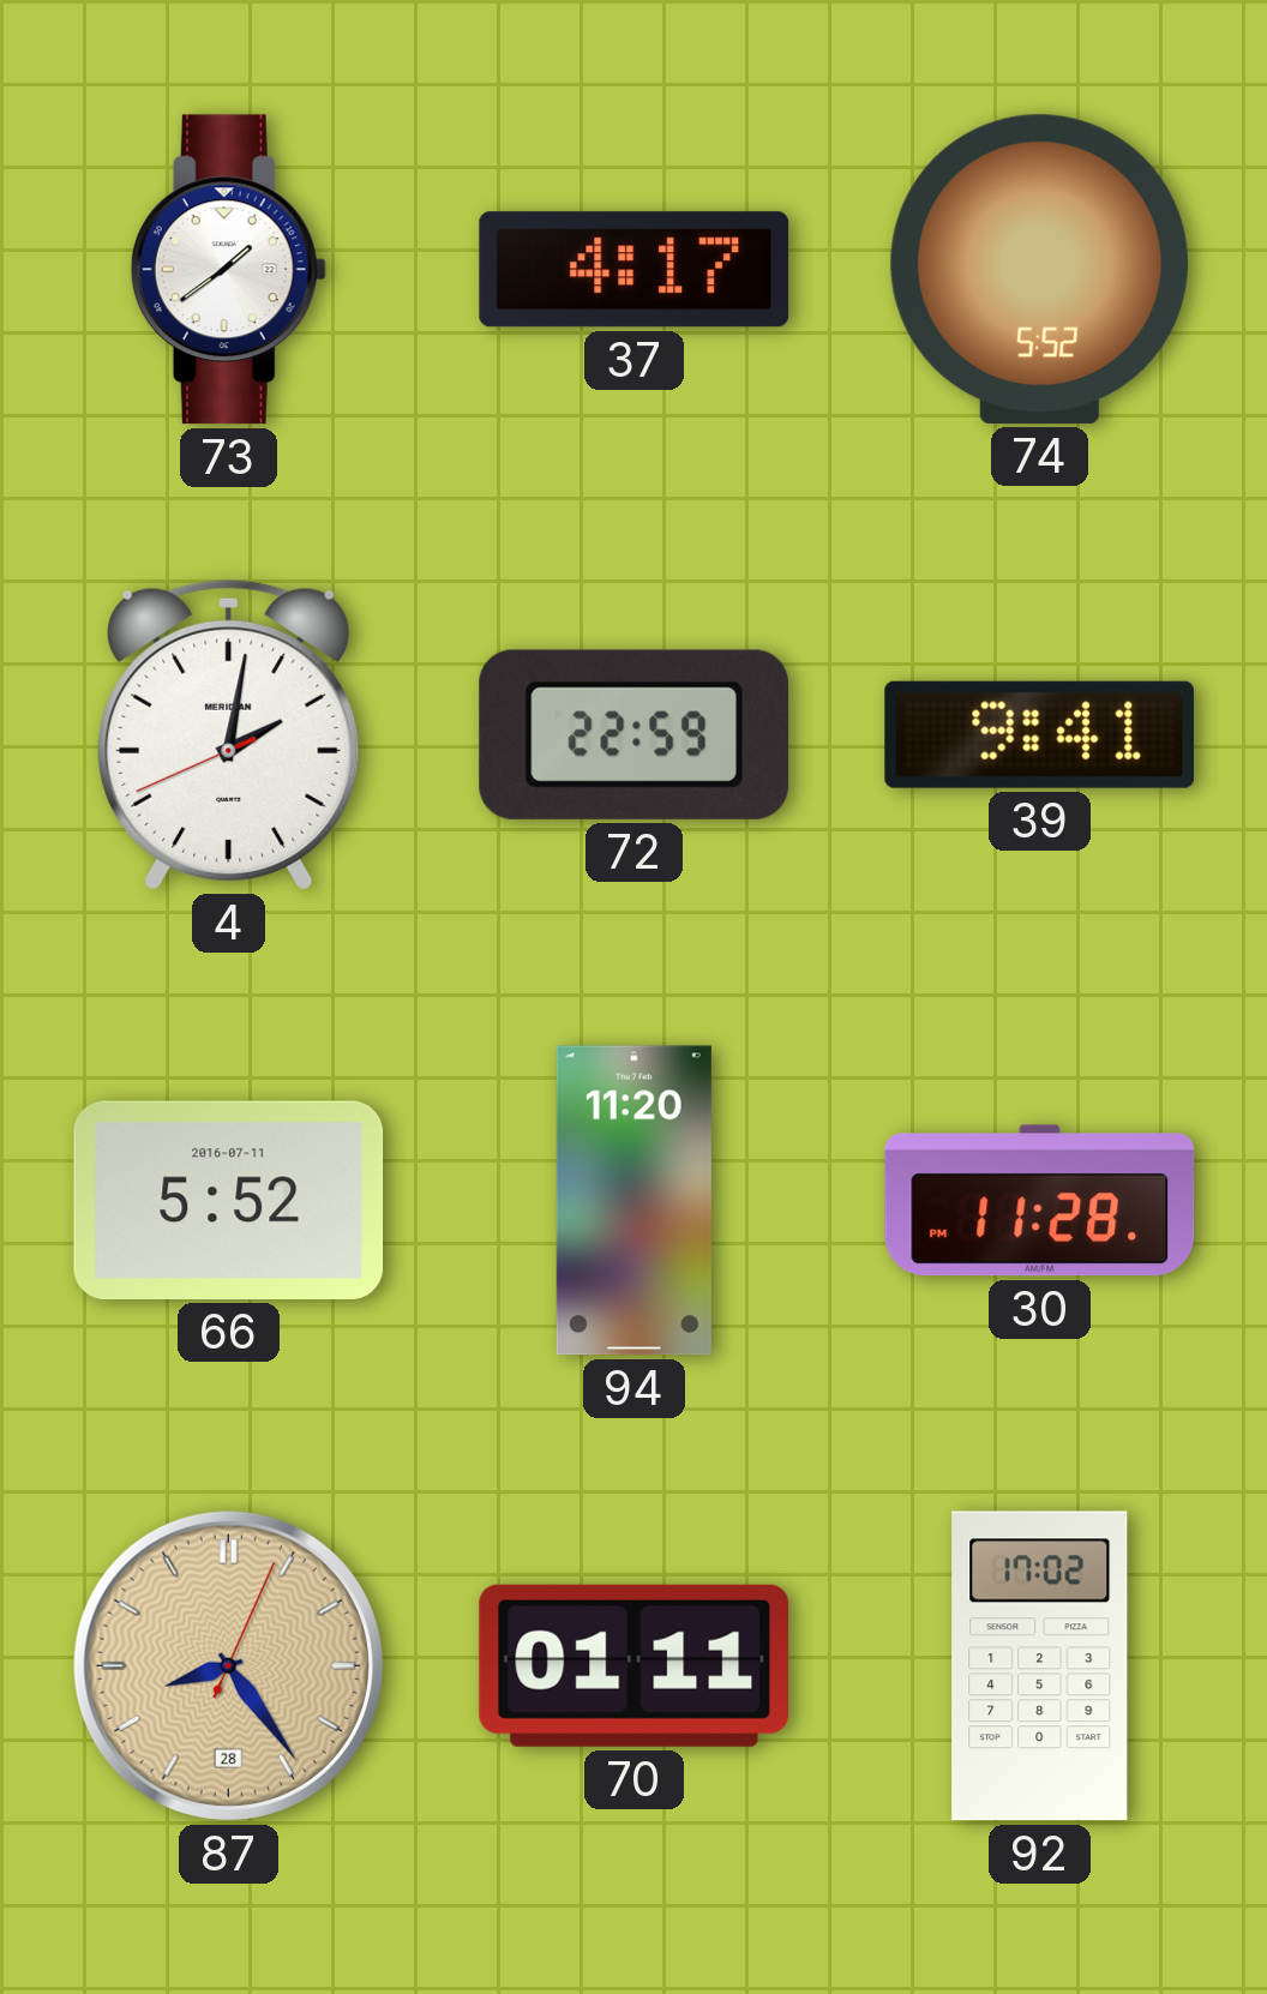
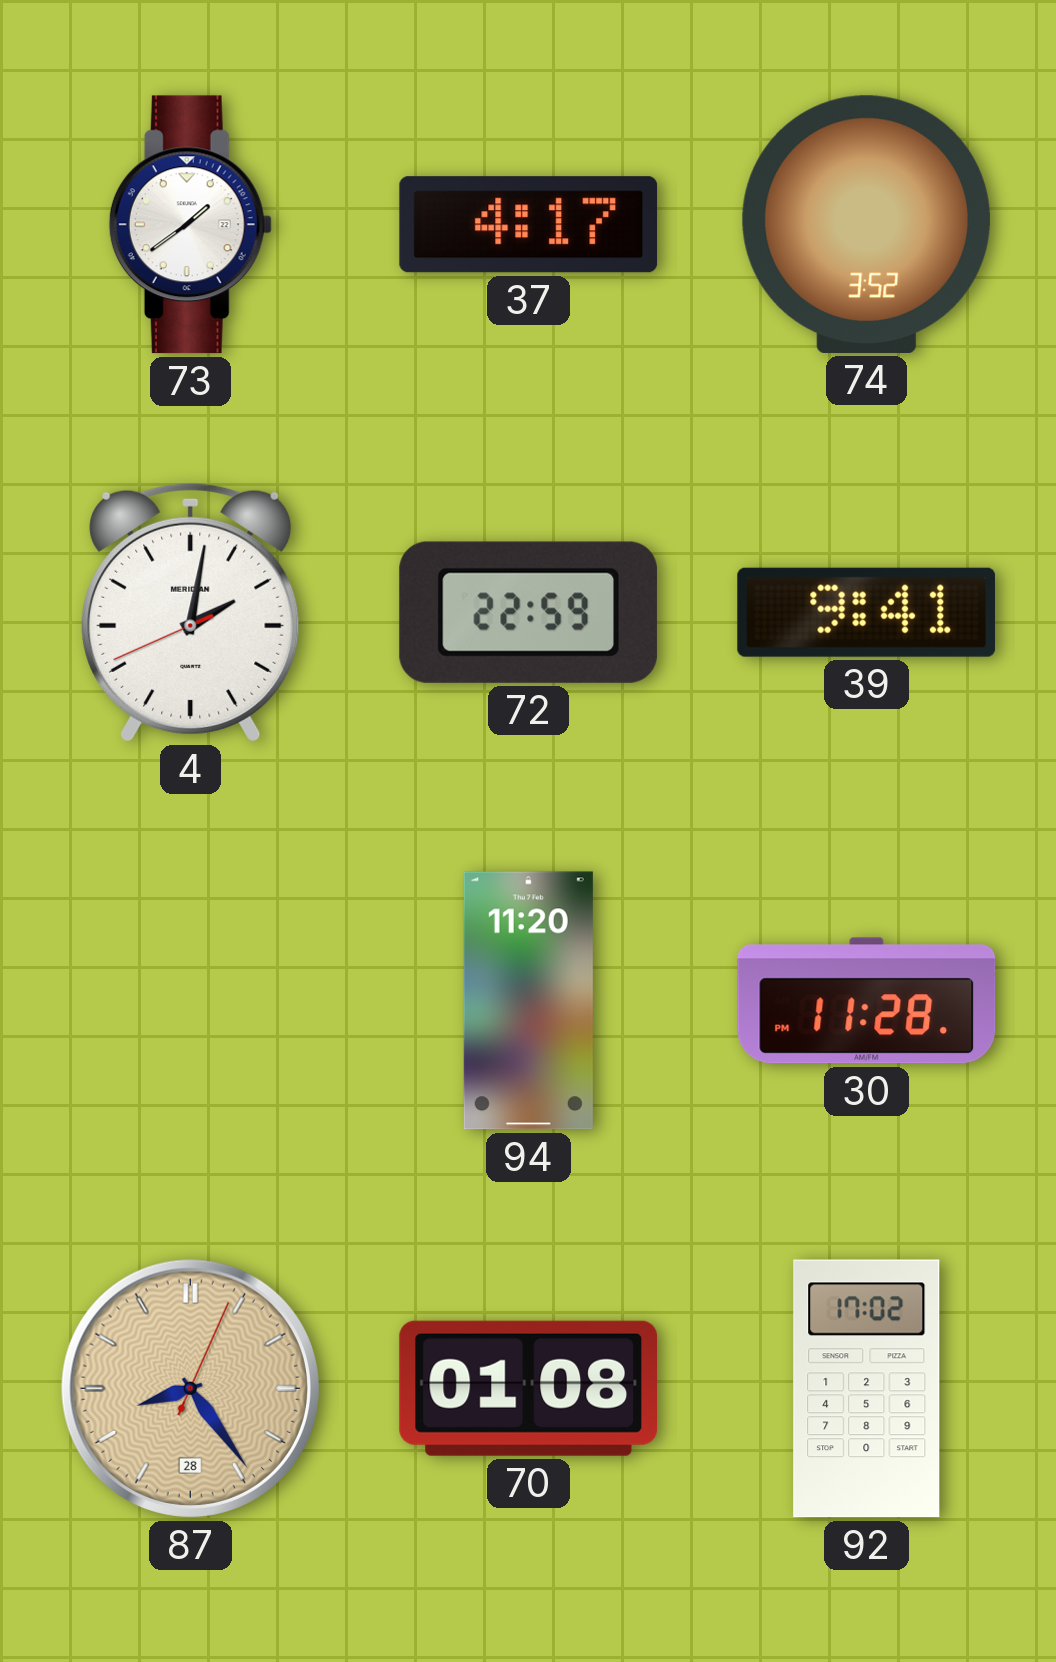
74: 5:52 -> 3:52
66: 5:52 -> none
70: 01:11 -> 01:08
